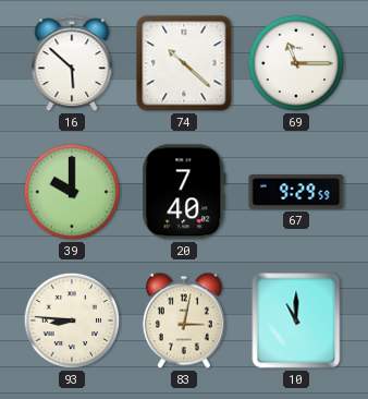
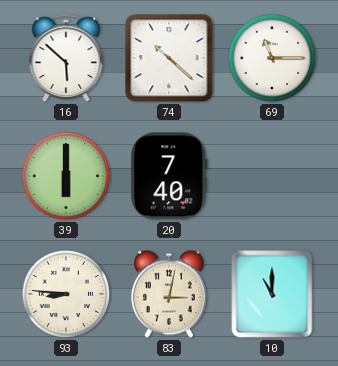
39: 10:00 -> 6:00
67: 9:29 -> none
